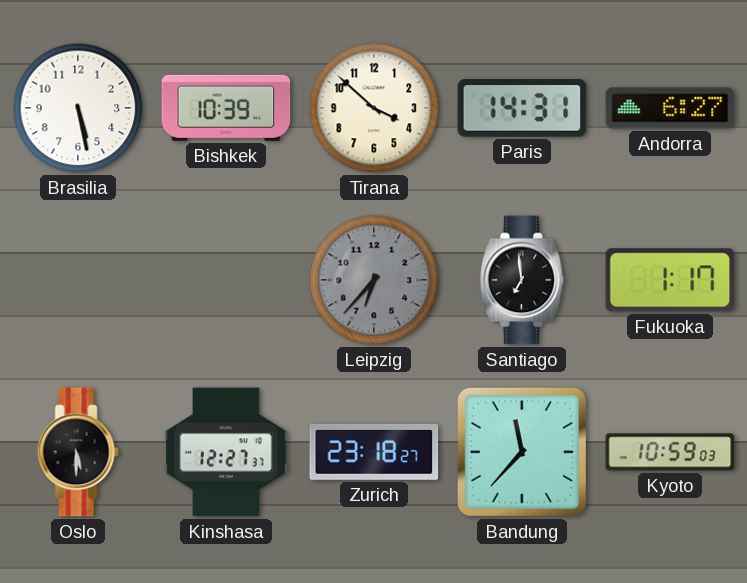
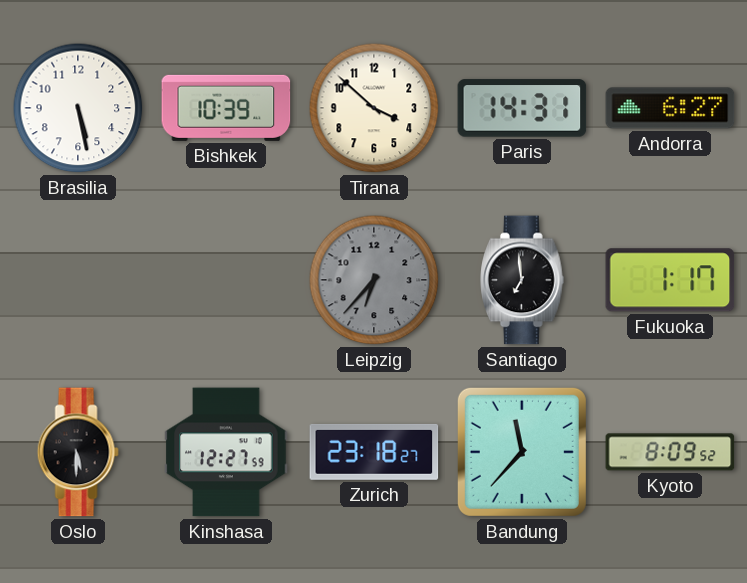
Kinshasa: 12:27:37 -> 12:27:59
Kyoto: 10:59 -> 8:09
